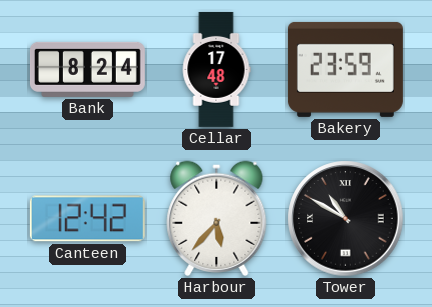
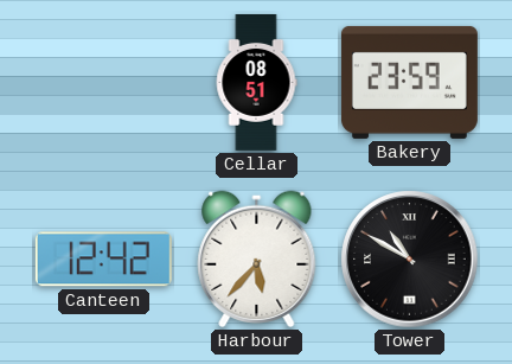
Bank: 8:24 -> none
Cellar: 17:48 -> 08:51
